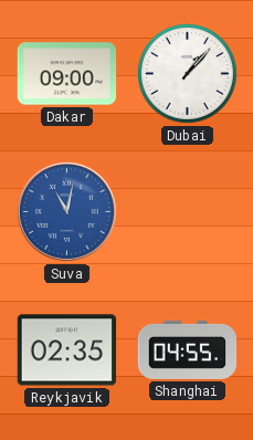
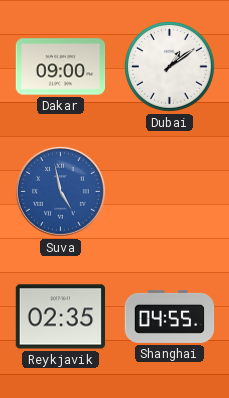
Dubai: 1:07 -> 1:09
Suva: 11:02 -> 4:58
